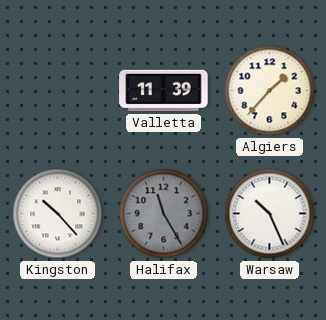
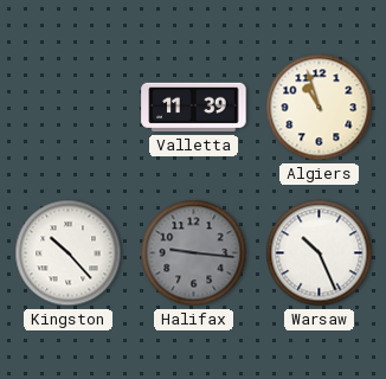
Algiers: 1:37 -> 10:57
Halifax: 11:25 -> 9:16
